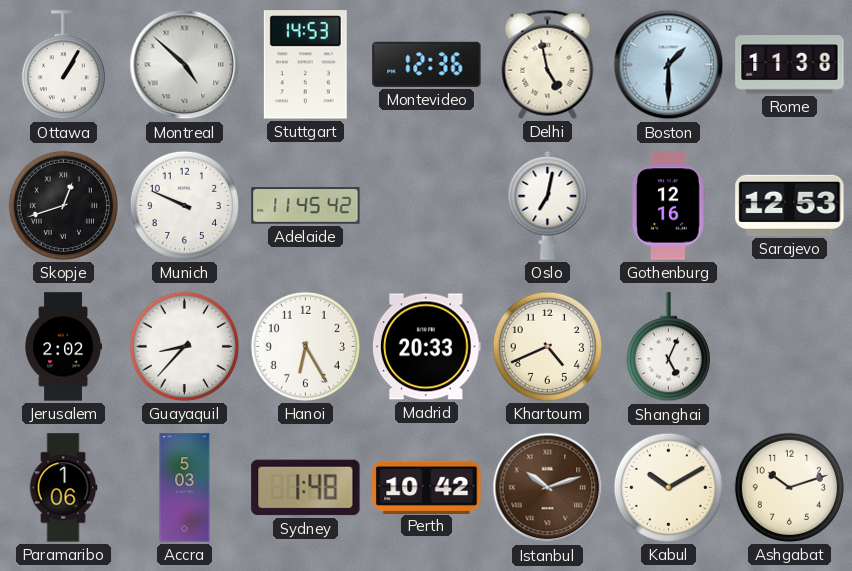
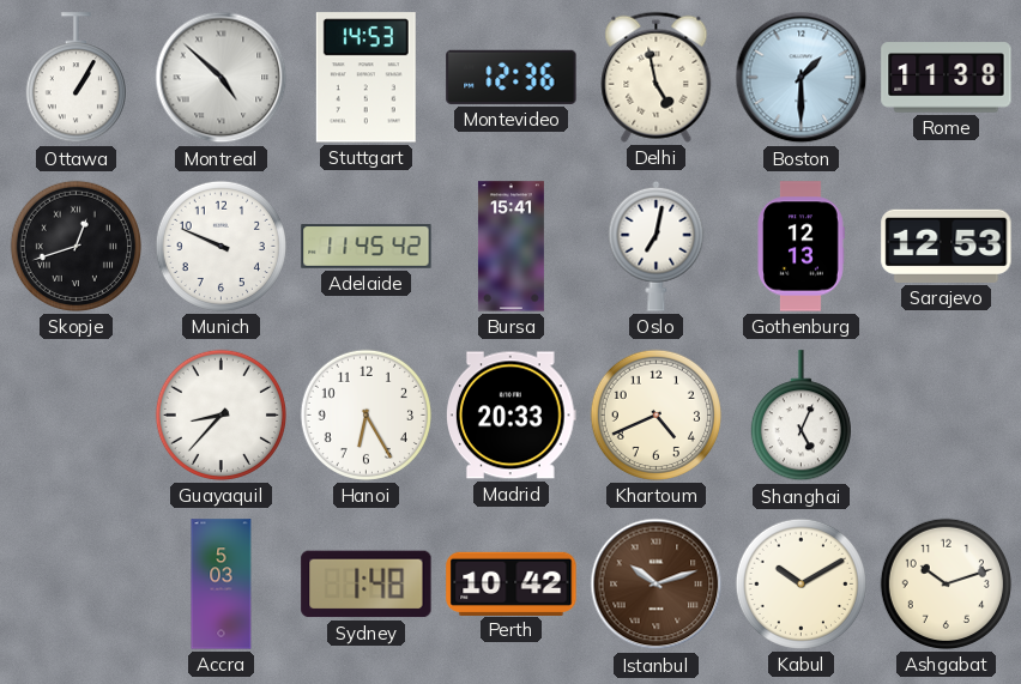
Bursa: none -> 15:41
Gothenburg: 12:16 -> 12:13
Jerusalem: 2:02 -> none
Paramaribo: 1:06 -> none
